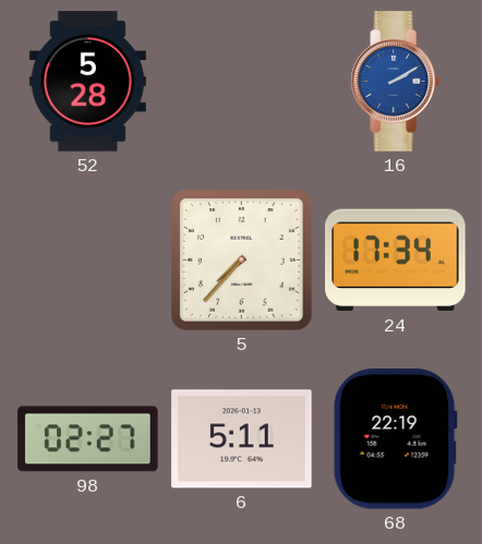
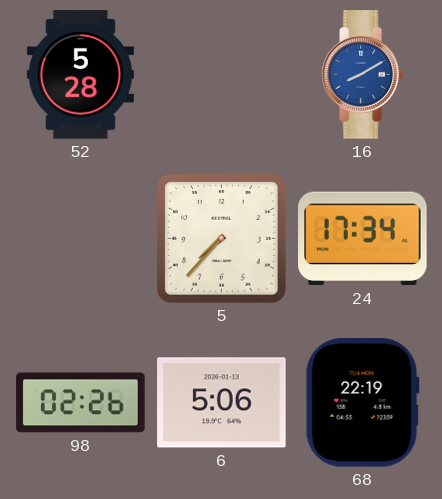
16: 2:10 -> 8:10
98: 02:27 -> 02:26
6: 5:11 -> 5:06
